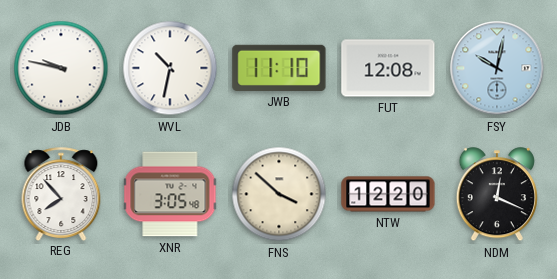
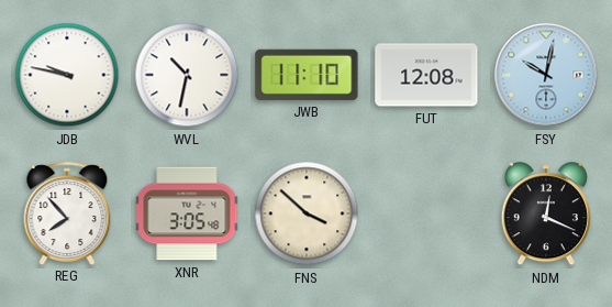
NTW: 12:20 -> none
